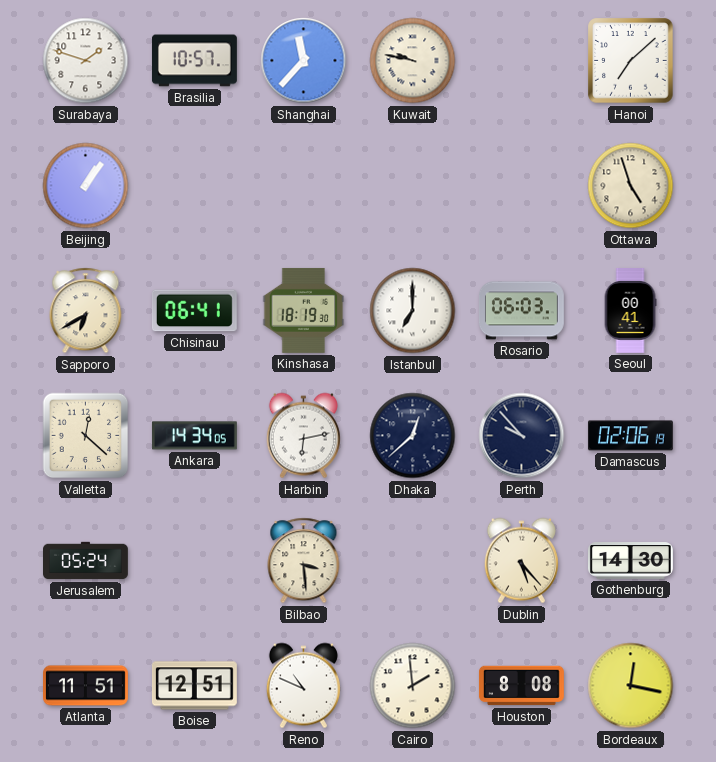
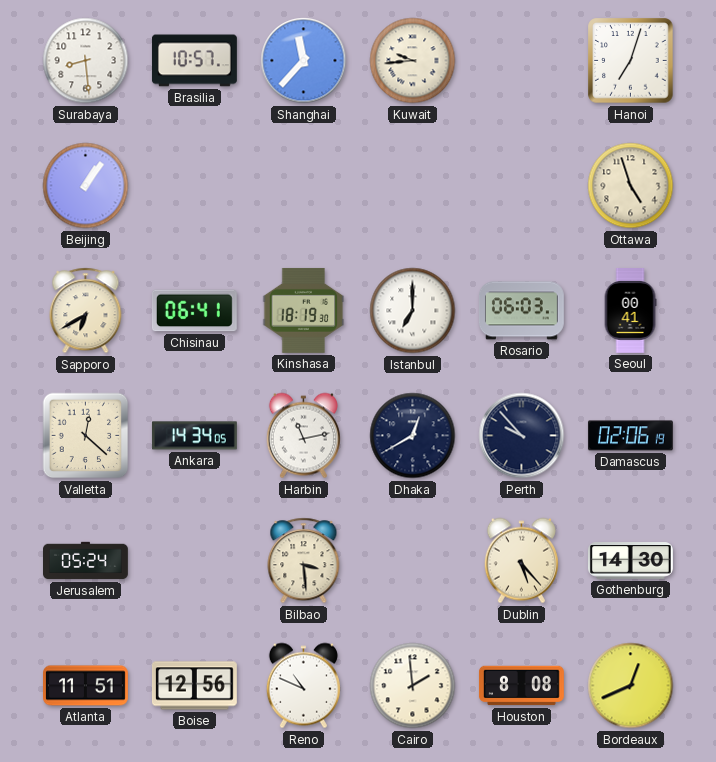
Surabaya: 1:48 -> 8:29
Kuwait: 9:47 -> 9:44
Hanoi: 7:08 -> 7:03
Harbin: 6:13 -> 11:13
Dhaka: 12:38 -> 12:40
Boise: 12:51 -> 12:56
Bordeaux: 12:17 -> 12:41
